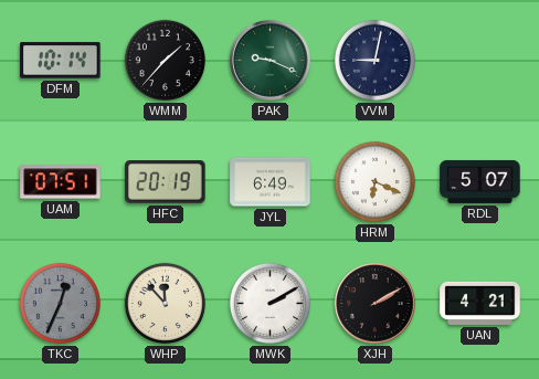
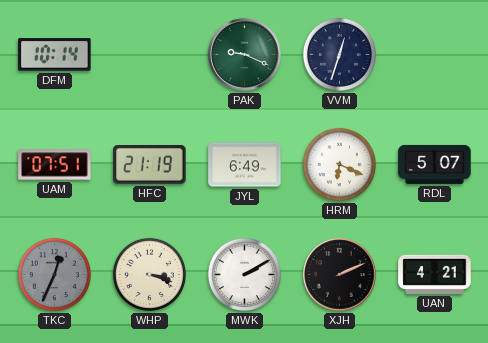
WMM: 1:37 -> none
VVM: 9:02 -> 12:33
HFC: 20:19 -> 21:19
WHP: 11:53 -> 3:18
XJH: 2:10 -> 2:11
